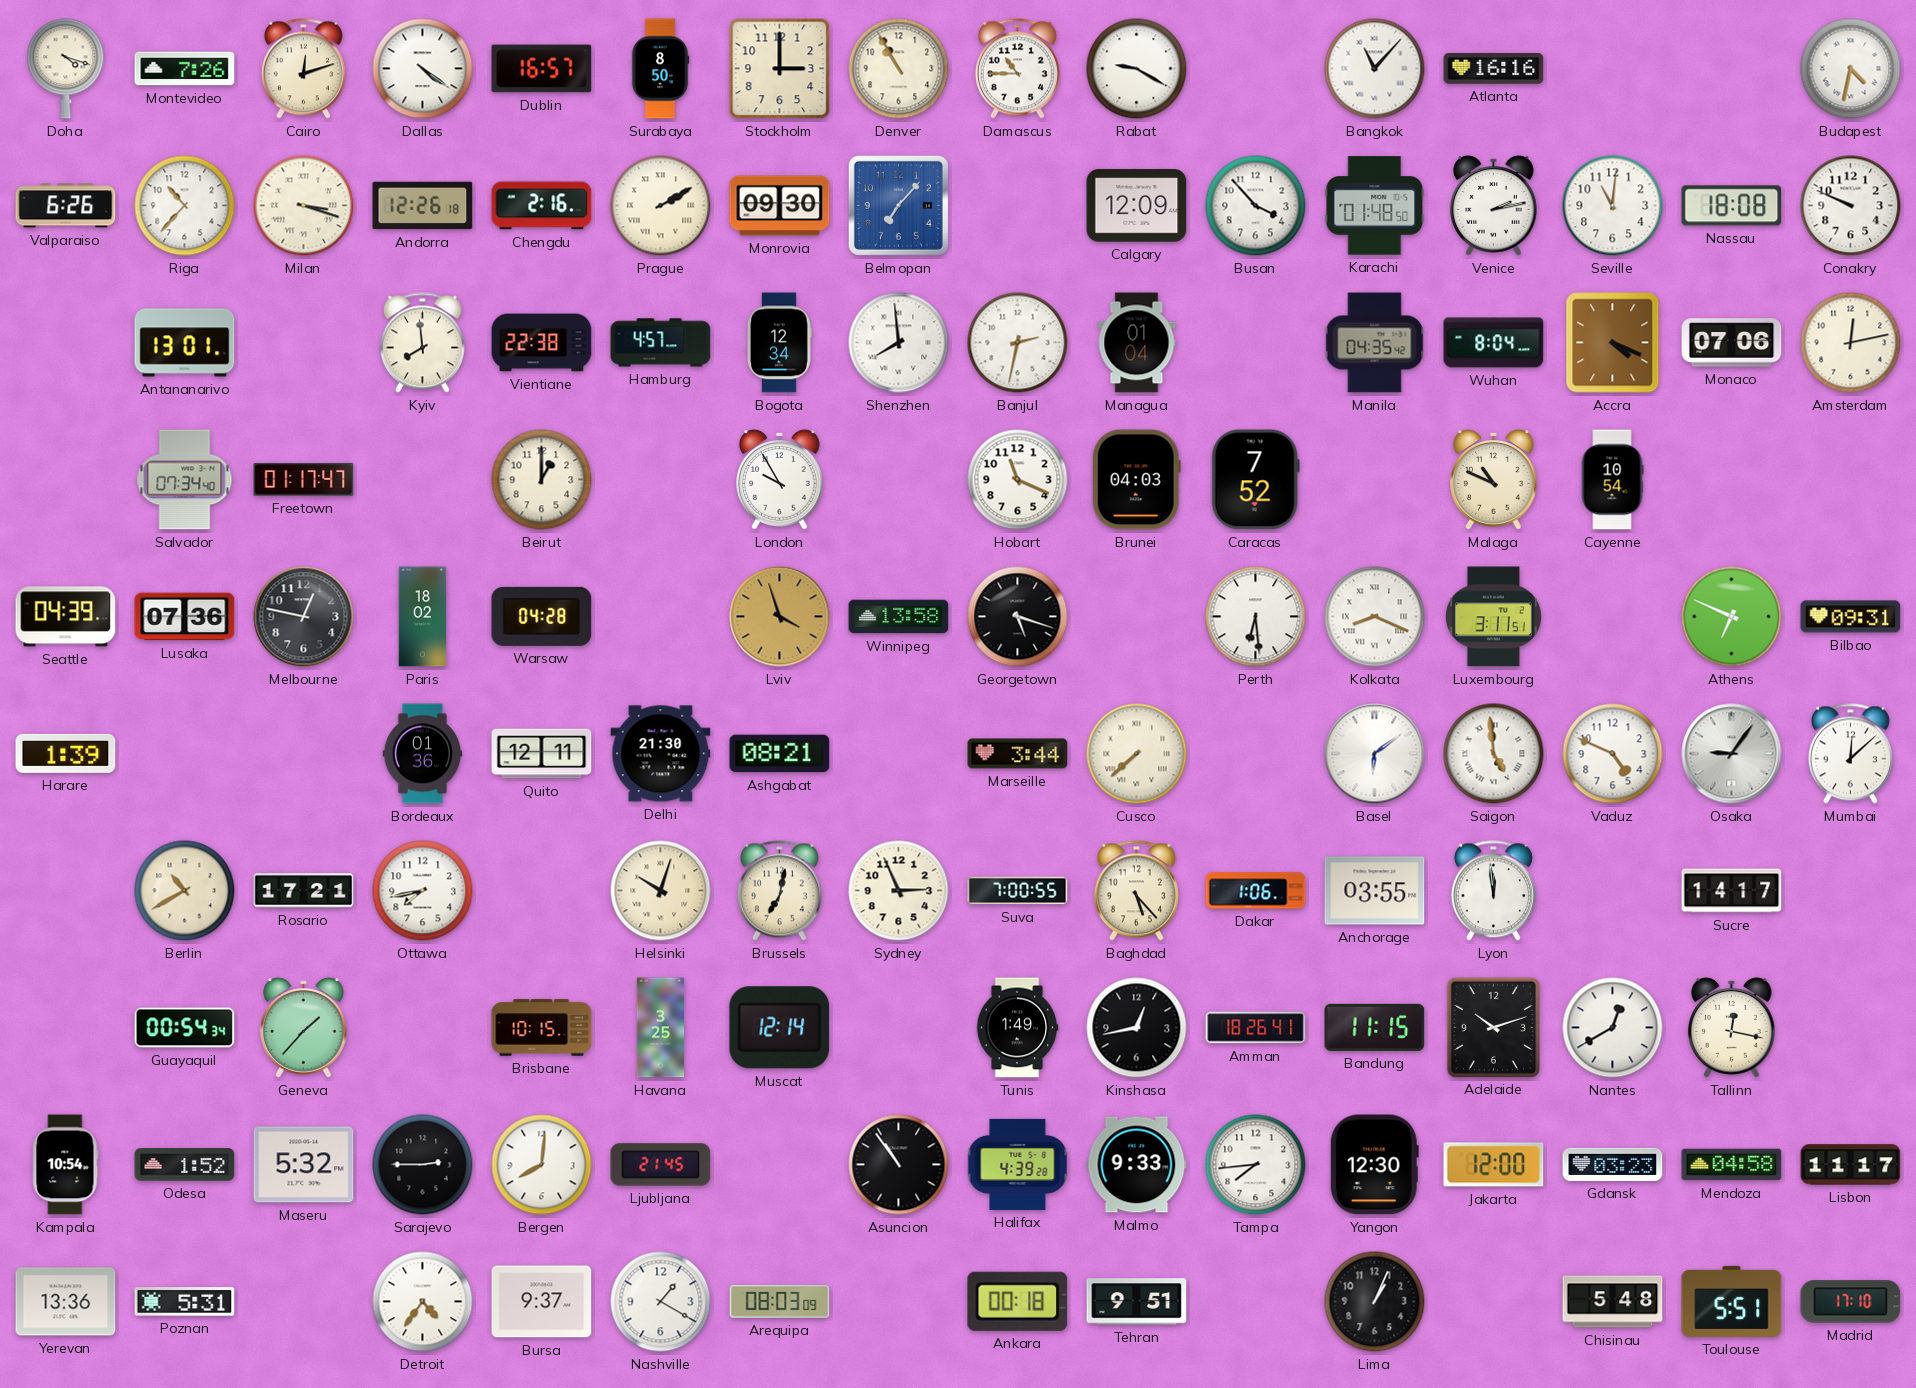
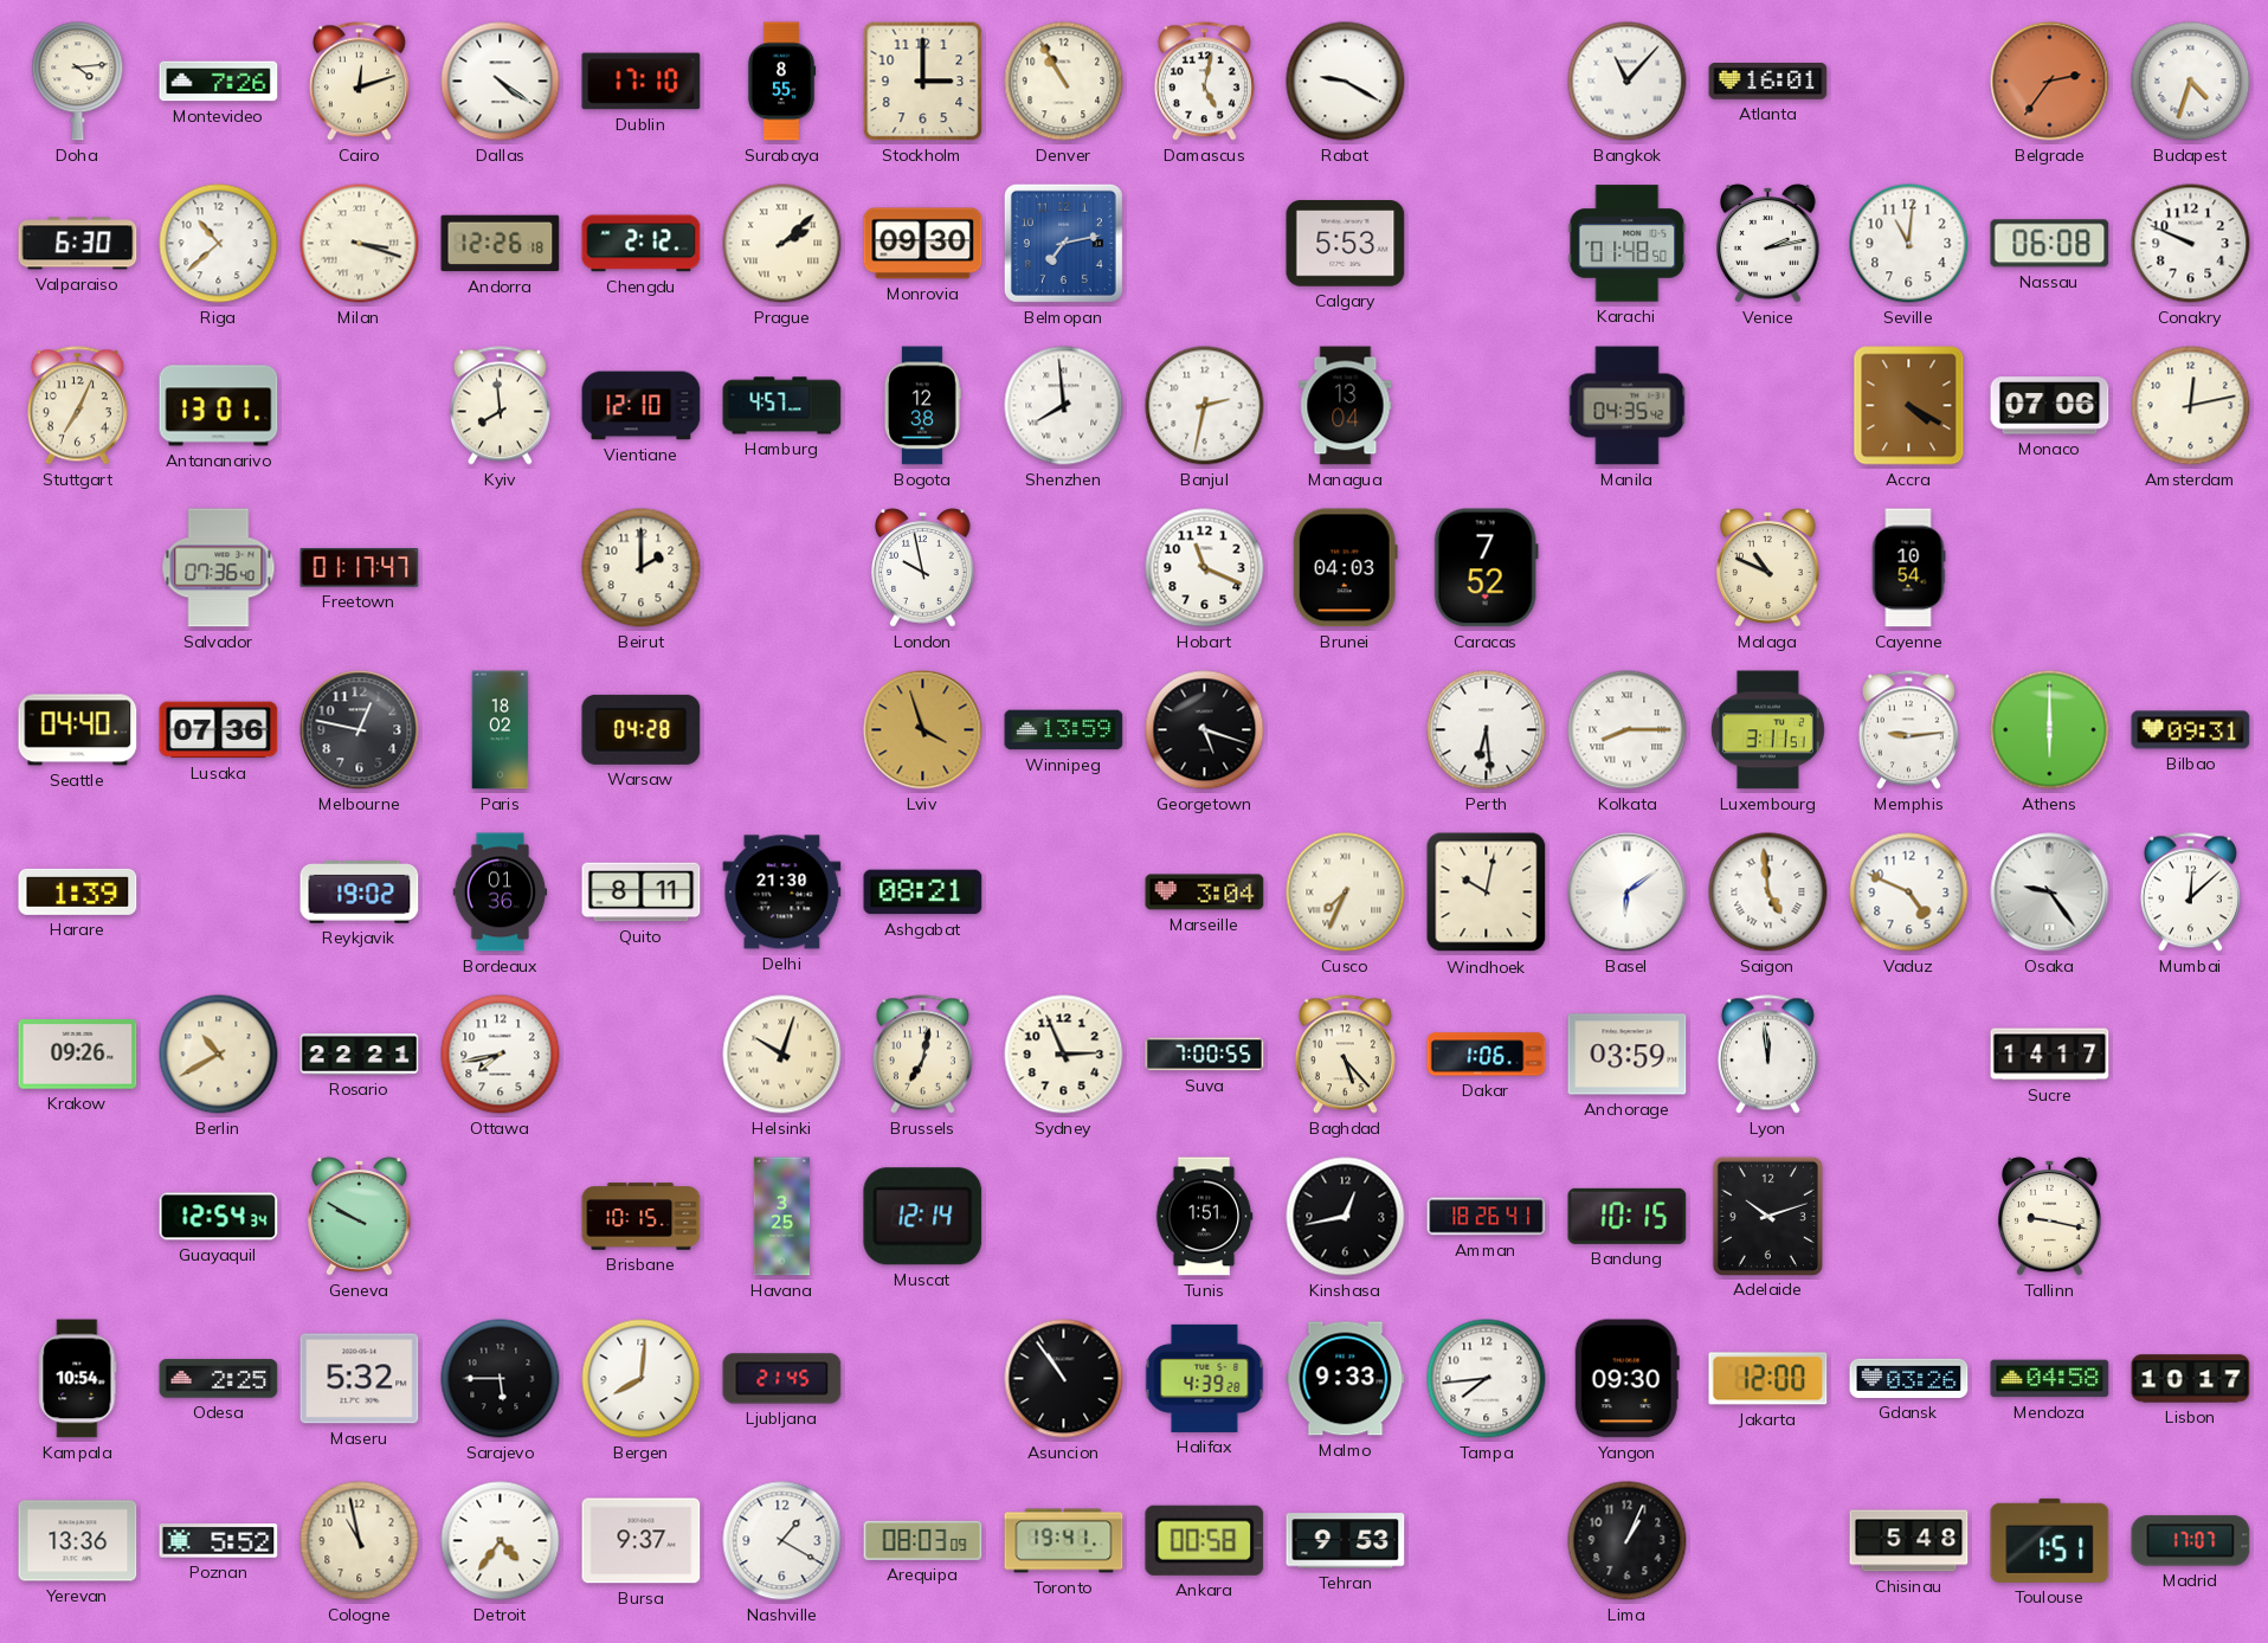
Doha: 4:18 -> 4:14
Dublin: 16:57 -> 17:10
Surabaya: 8:50 -> 8:55
Damascus: 10:45 -> 5:02
Atlanta: 16:16 -> 16:01
Belgrade: none -> 2:36
Budapest: 4:32 -> 4:33
Valparaiso: 6:26 -> 6:30
Riga: 10:37 -> 10:38
Chengdu: 2:16 -> 2:12
Prague: 2:10 -> 2:08
Belmopan: 7:07 -> 7:13
Calgary: 12:09 -> 5:53
Busan: 3:53 -> none
Nassau: 18:08 -> 06:08
Stuttgart: none -> 7:04
Vientiane: 22:38 -> 12:10
Bogota: 12:34 -> 12:38
Managua: 01:04 -> 13:04
Wuhan: 8:04 -> none
Accra: 4:19 -> 4:20
Salvador: 07:34 -> 07:36
Beirut: 1:00 -> 2:00
London: 9:55 -> 9:58
Seattle: 04:39 -> 04:40
Winnipeg: 13:58 -> 13:59
Kolkata: 8:19 -> 8:15
Memphis: none -> 9:14
Athens: 6:49 -> 6:00
Reykjavik: none -> 19:02
Quito: 12:11 -> 8:11
Marseille: 3:44 -> 3:04
Cusco: 7:38 -> 7:34
Windhoek: none -> 10:02
Osaka: 9:06 -> 9:24
Krakow: none -> 09:26
Rosario: 17:21 -> 22:21
Anchorage: 03:55 -> 03:59
Guayaquil: 00:54 -> 12:54
Geneva: 1:37 -> 9:50
Tunis: 1:49 -> 1:51
Bandung: 11:15 -> 10:15
Nantes: 12:40 -> none
Tallinn: 12:17 -> 9:17
Odesa: 1:52 -> 2:25
Sarajevo: 2:45 -> 5:45
Yangon: 12:30 -> 09:30
Gdansk: 03:23 -> 03:26
Lisbon: 11:17 -> 10:17
Poznan: 5:31 -> 5:52
Cologne: none -> 10:58
Toronto: none -> 19:41
Ankara: 00:18 -> 00:58
Tehran: 9:51 -> 9:53
Toulouse: 5:51 -> 1:51
Madrid: 17:10 -> 17:07
